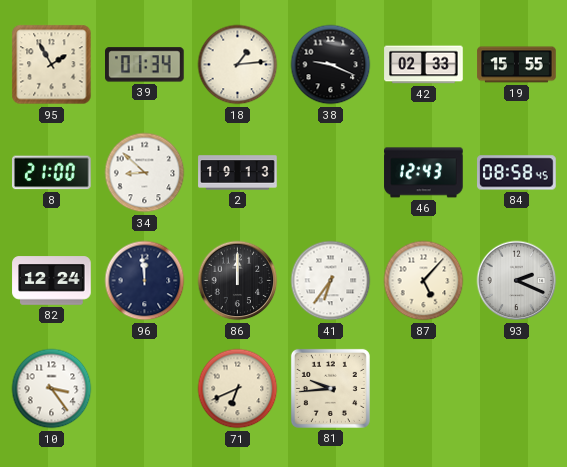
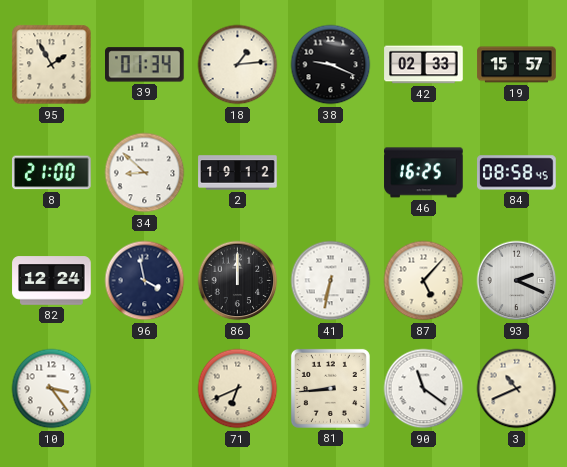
19: 15:55 -> 15:57
2: 19:13 -> 19:12
46: 12:43 -> 16:25
96: 11:59 -> 3:58
41: 6:36 -> 6:32
81: 9:44 -> 8:44
90: none -> 11:21
3: none -> 10:41
